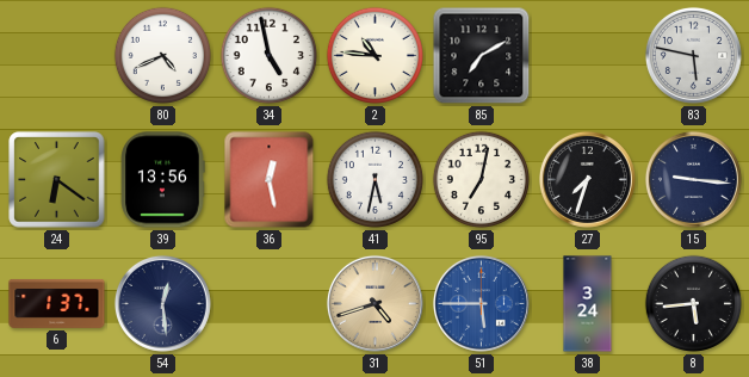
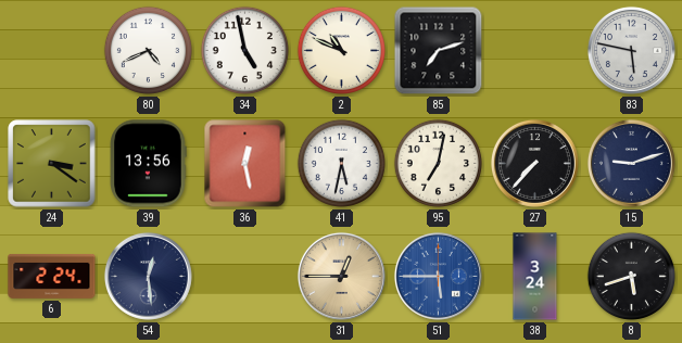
2: 10:46 -> 10:49
85: 7:10 -> 7:12
24: 6:21 -> 3:21
27: 7:33 -> 7:37
15: 9:16 -> 9:12
6: 1:37 -> 2:24
31: 4:42 -> 12:45
8: 5:44 -> 5:42
